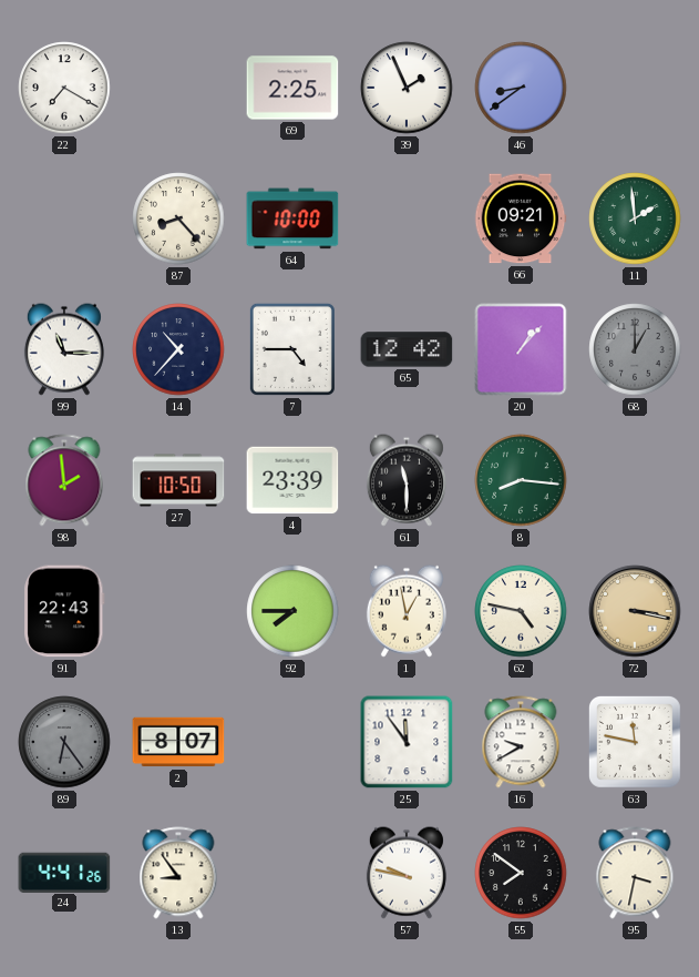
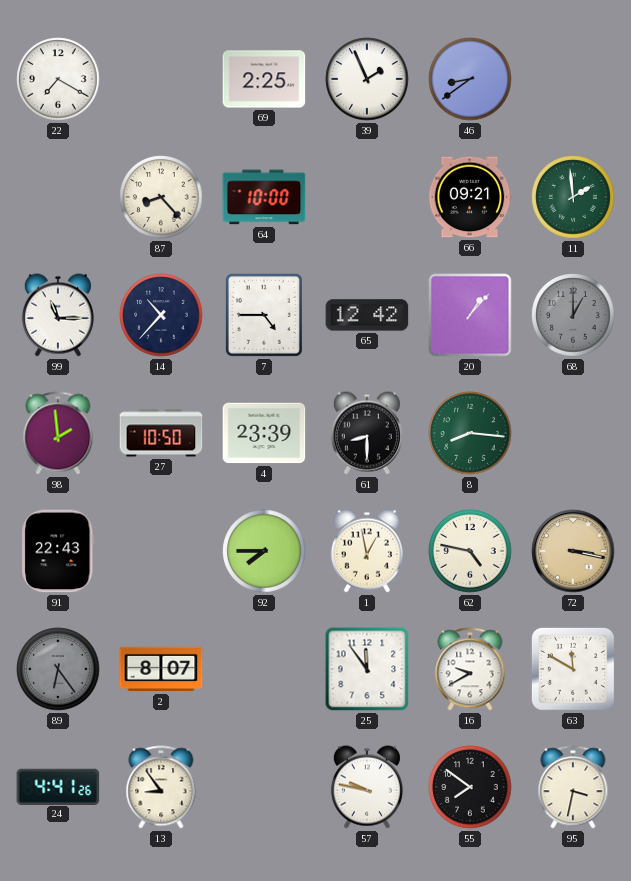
61: 11:30 -> 8:30
63: 11:47 -> 11:50
